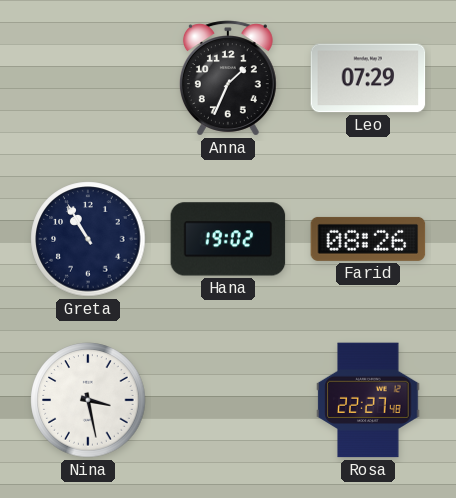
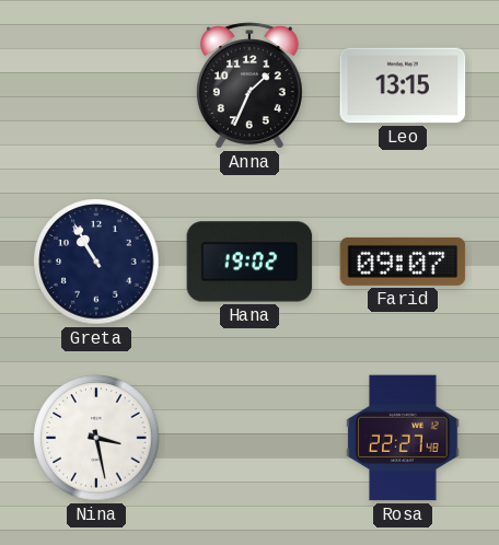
Leo: 07:29 -> 13:15
Farid: 08:26 -> 09:07
